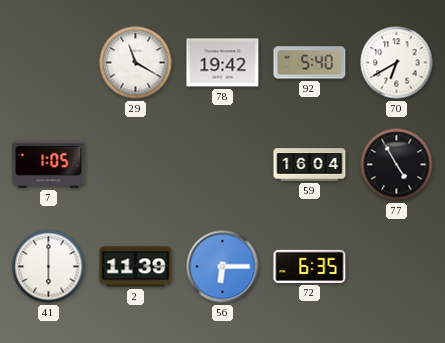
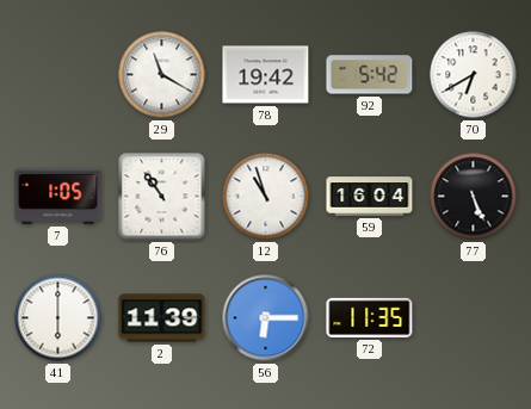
92: 5:40 -> 5:42
76: none -> 10:54
12: none -> 10:57
77: 4:55 -> 5:26
72: 6:35 -> 11:35
